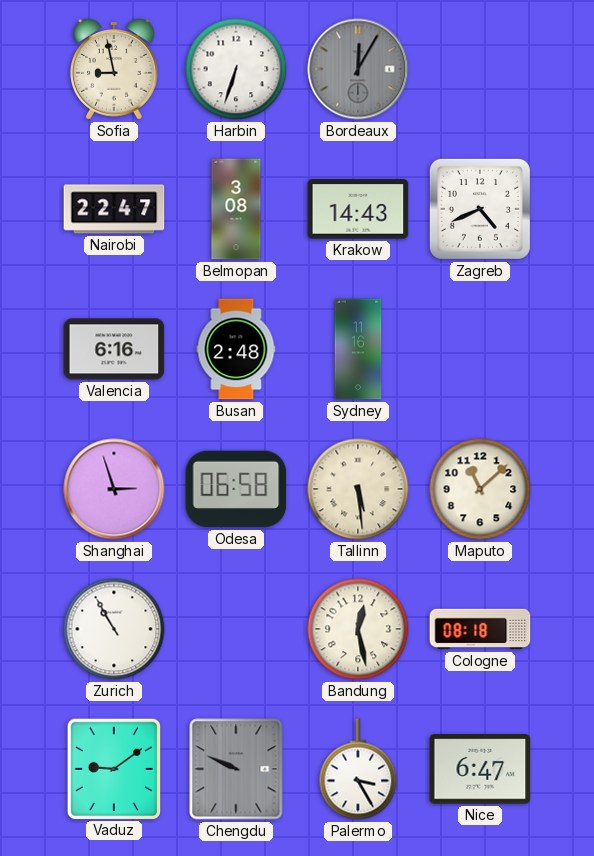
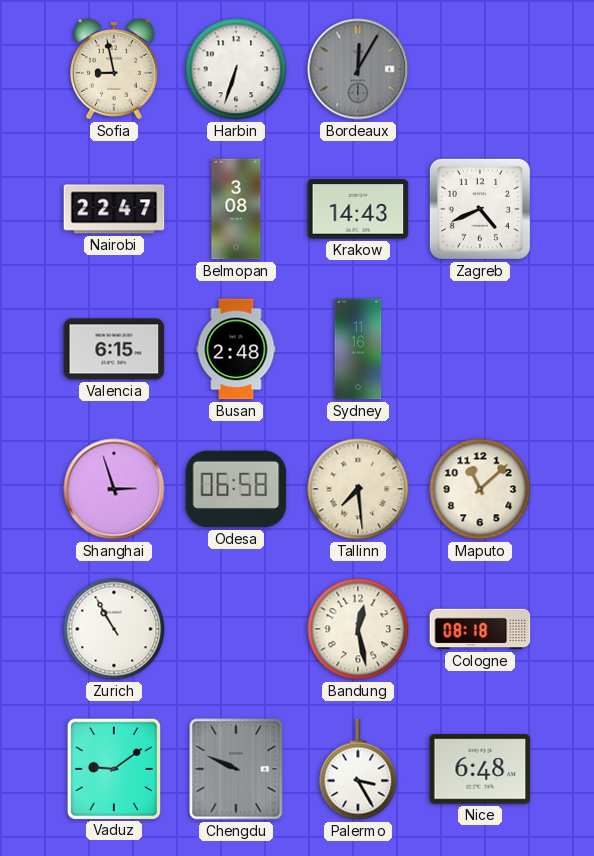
Valencia: 6:16 -> 6:15
Tallinn: 5:29 -> 7:29
Nice: 6:47 -> 6:48
